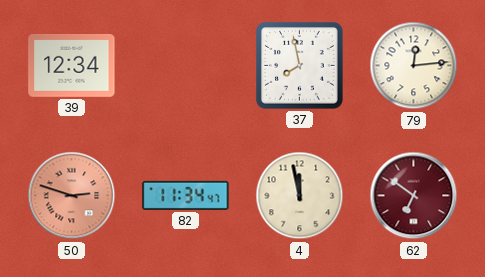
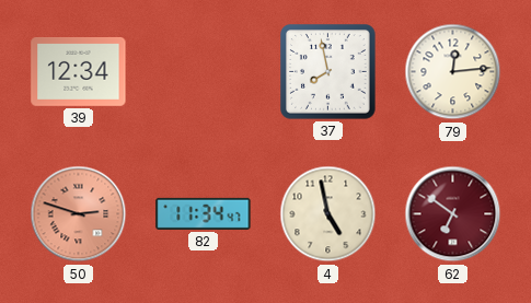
4: 11:58 -> 4:58
